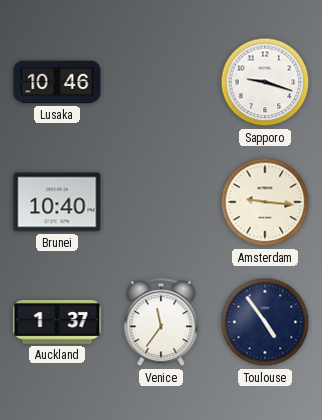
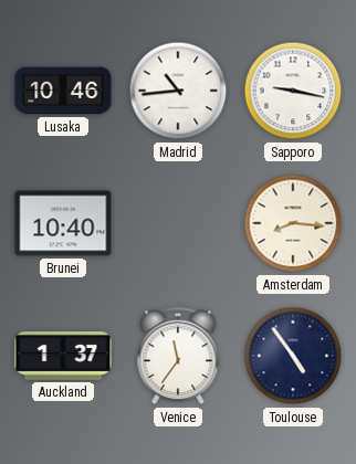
Madrid: none -> 10:44
Sapporo: 9:18 -> 9:17
Amsterdam: 9:16 -> 8:16
